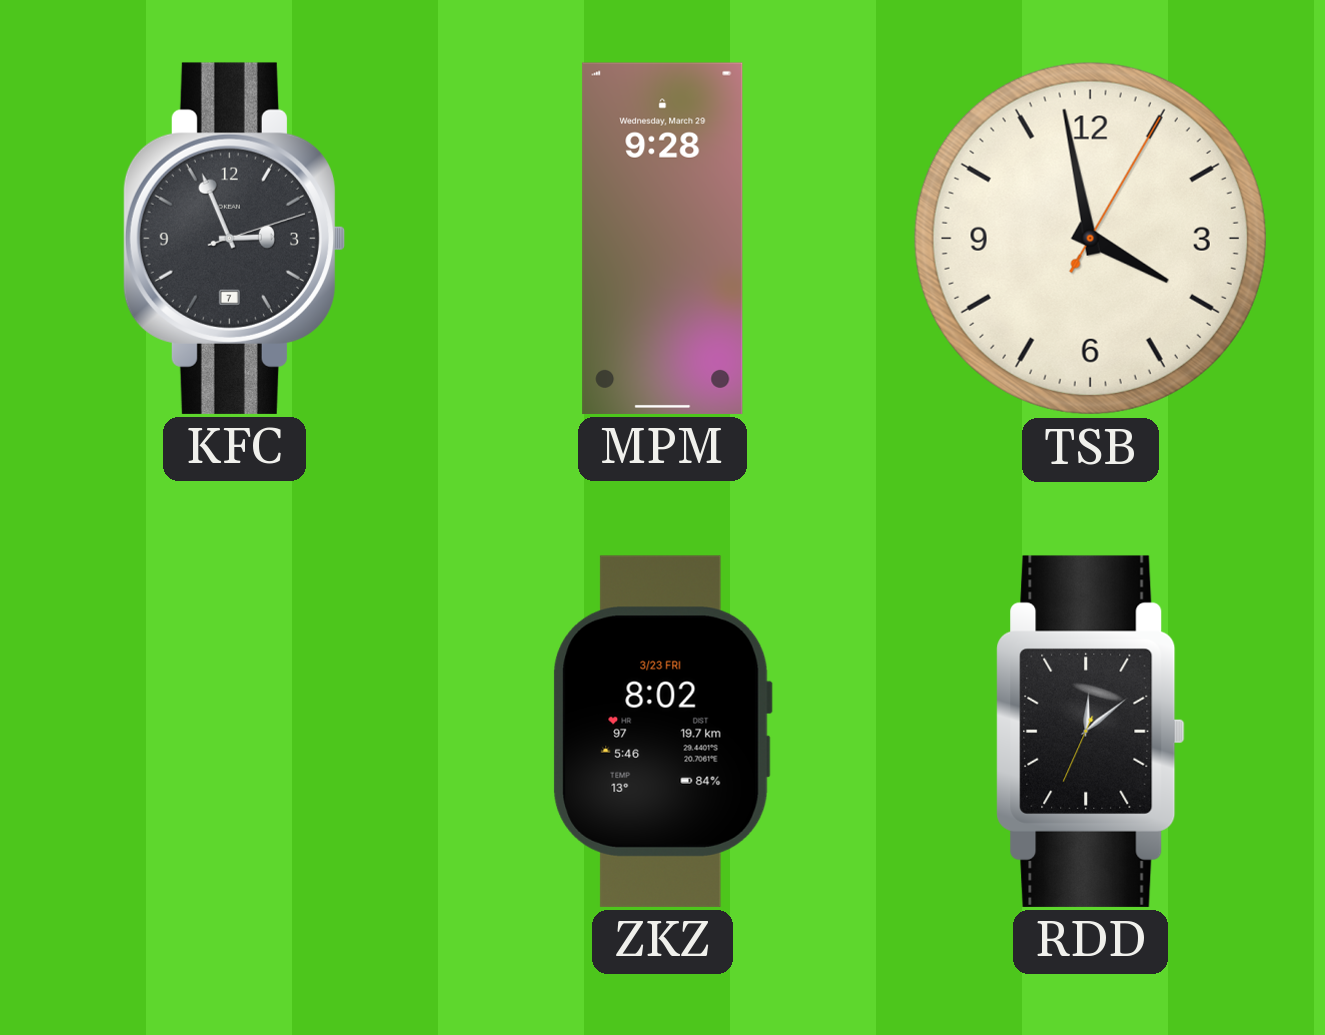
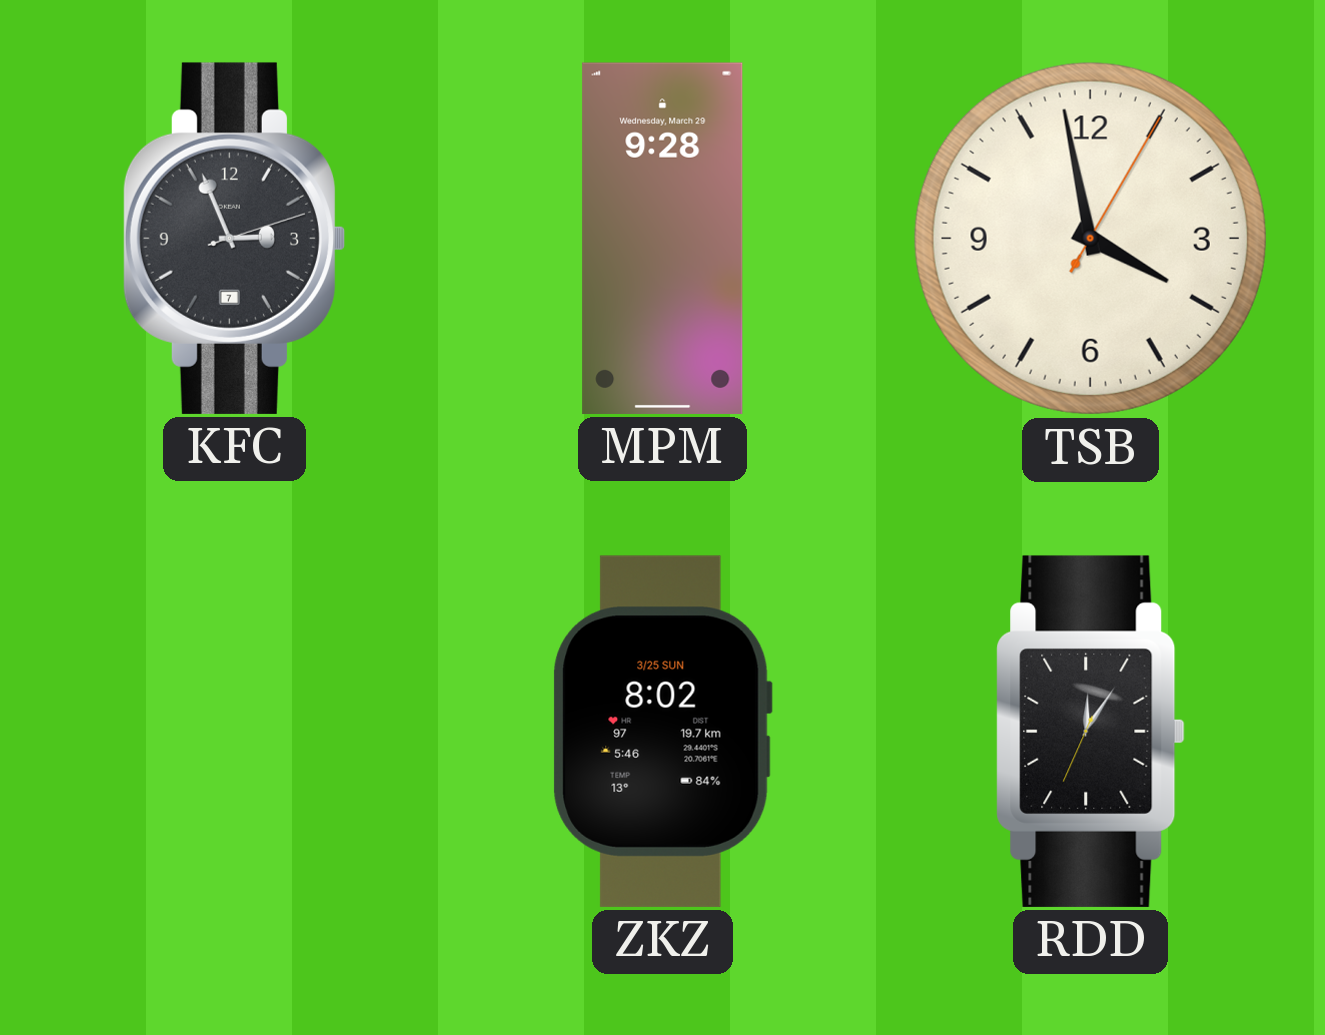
ZKZ date: 3/23 FRI -> 3/25 SUN
RDD: 12:08 -> 12:05
